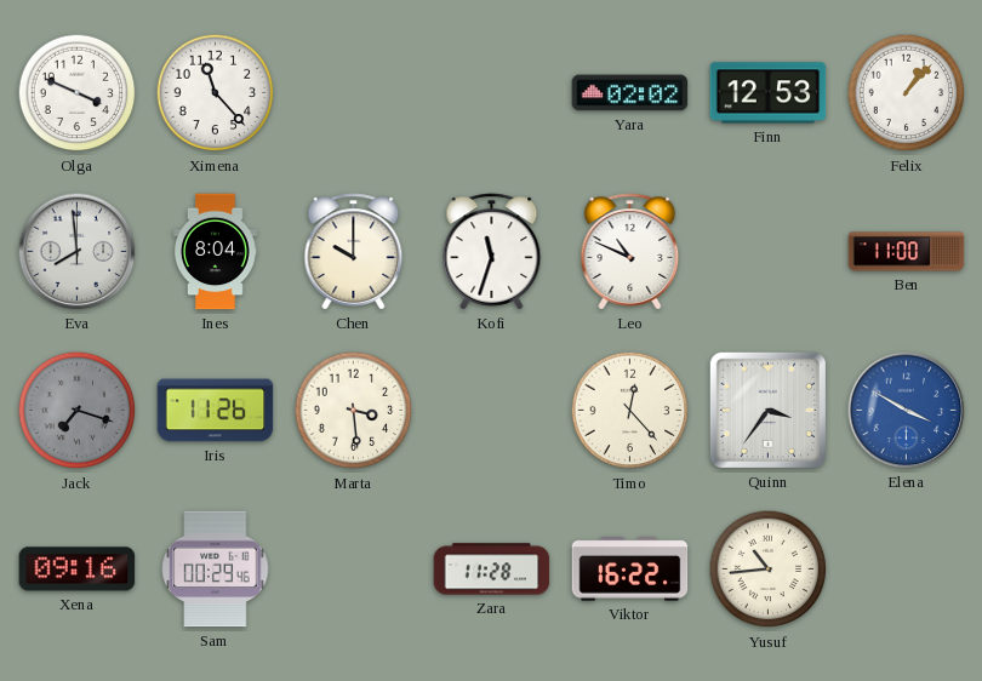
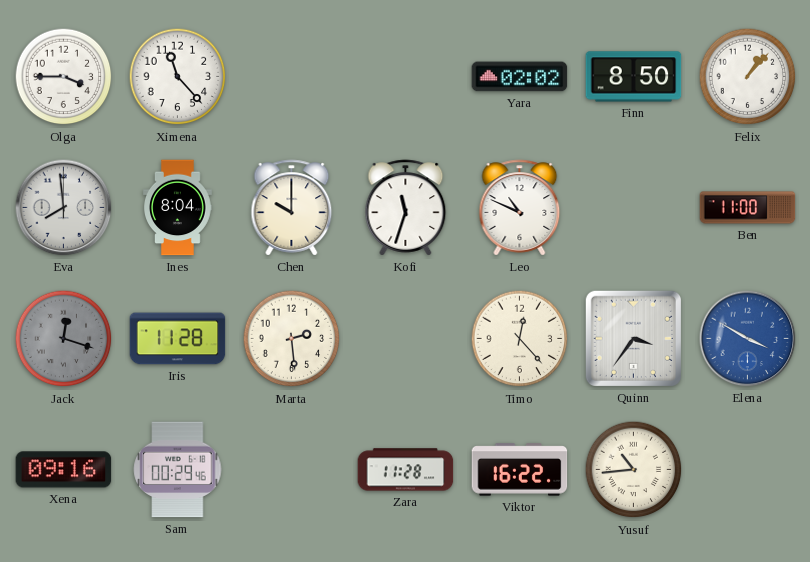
Olga: 3:49 -> 3:45
Finn: 12:53 -> 8:50
Jack: 7:18 -> 12:18
Iris: 11:26 -> 11:28
Marta: 3:29 -> 2:29
